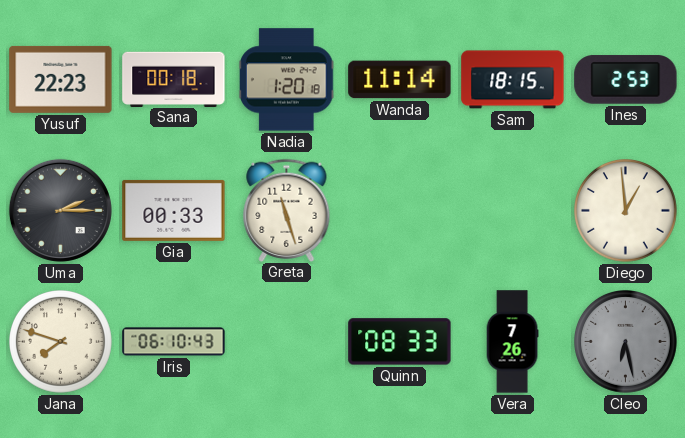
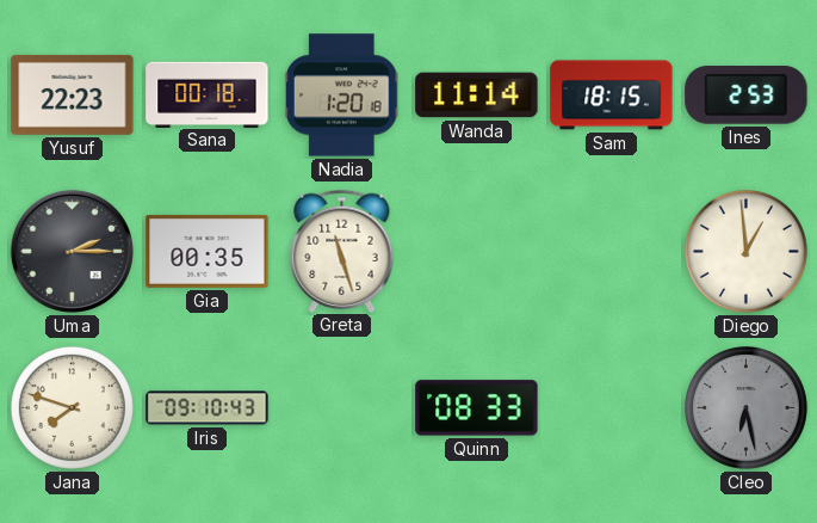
Gia: 00:33 -> 00:35
Iris: 06:10 -> 09:10
Vera: 7:26 -> none
